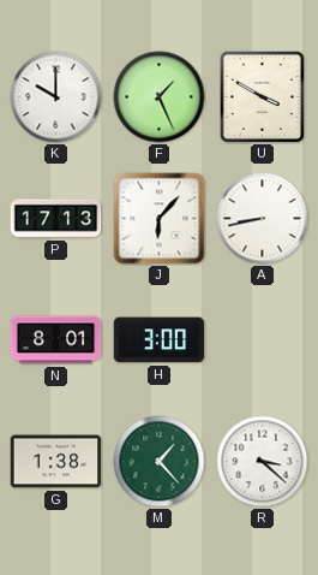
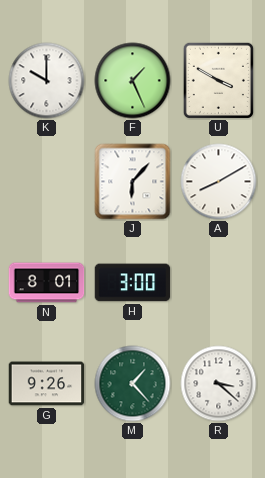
P: 17:13 -> none
A: 8:43 -> 8:10
G: 1:38 -> 9:26
